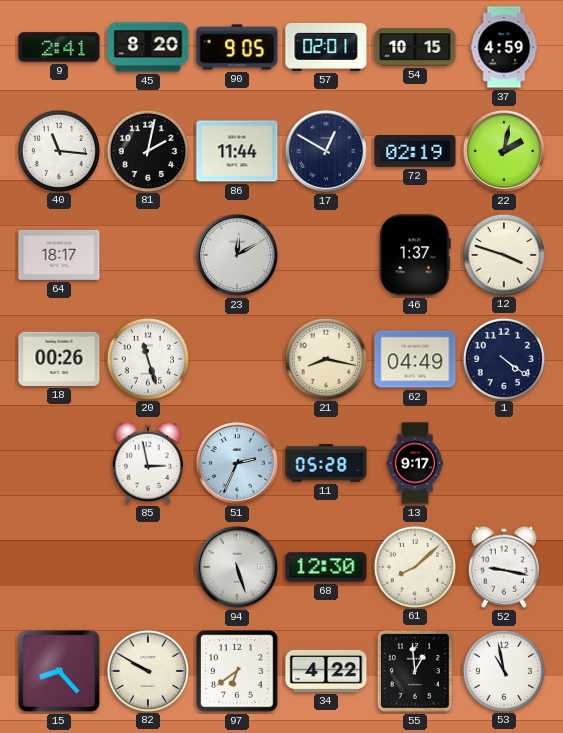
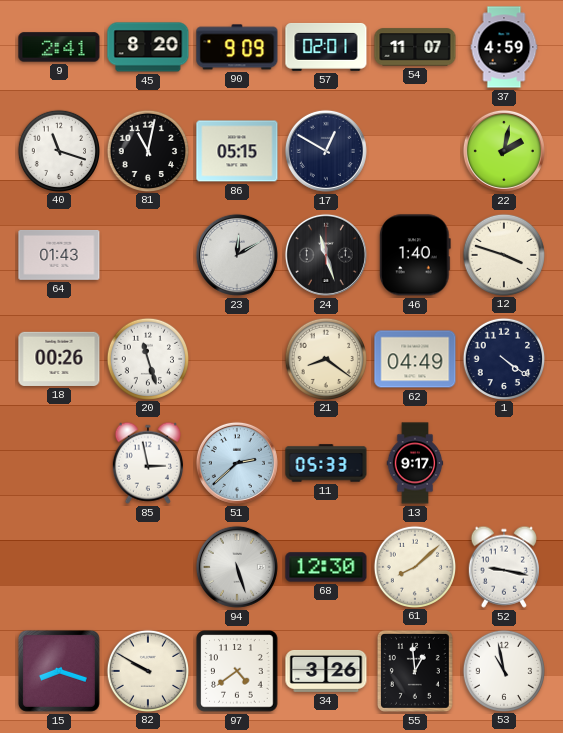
90: 9:05 -> 9:09
54: 10:15 -> 11:07
40: 11:16 -> 11:18
81: 2:02 -> 11:02
86: 11:44 -> 05:15
72: 02:19 -> none
64: 18:17 -> 01:43
24: none -> 11:27
46: 1:37 -> 1:40
21: 8:17 -> 8:21
51: 2:34 -> 2:38
11: 05:28 -> 05:33
15: 8:23 -> 8:18
97: 6:39 -> 4:39
34: 4:22 -> 3:26
